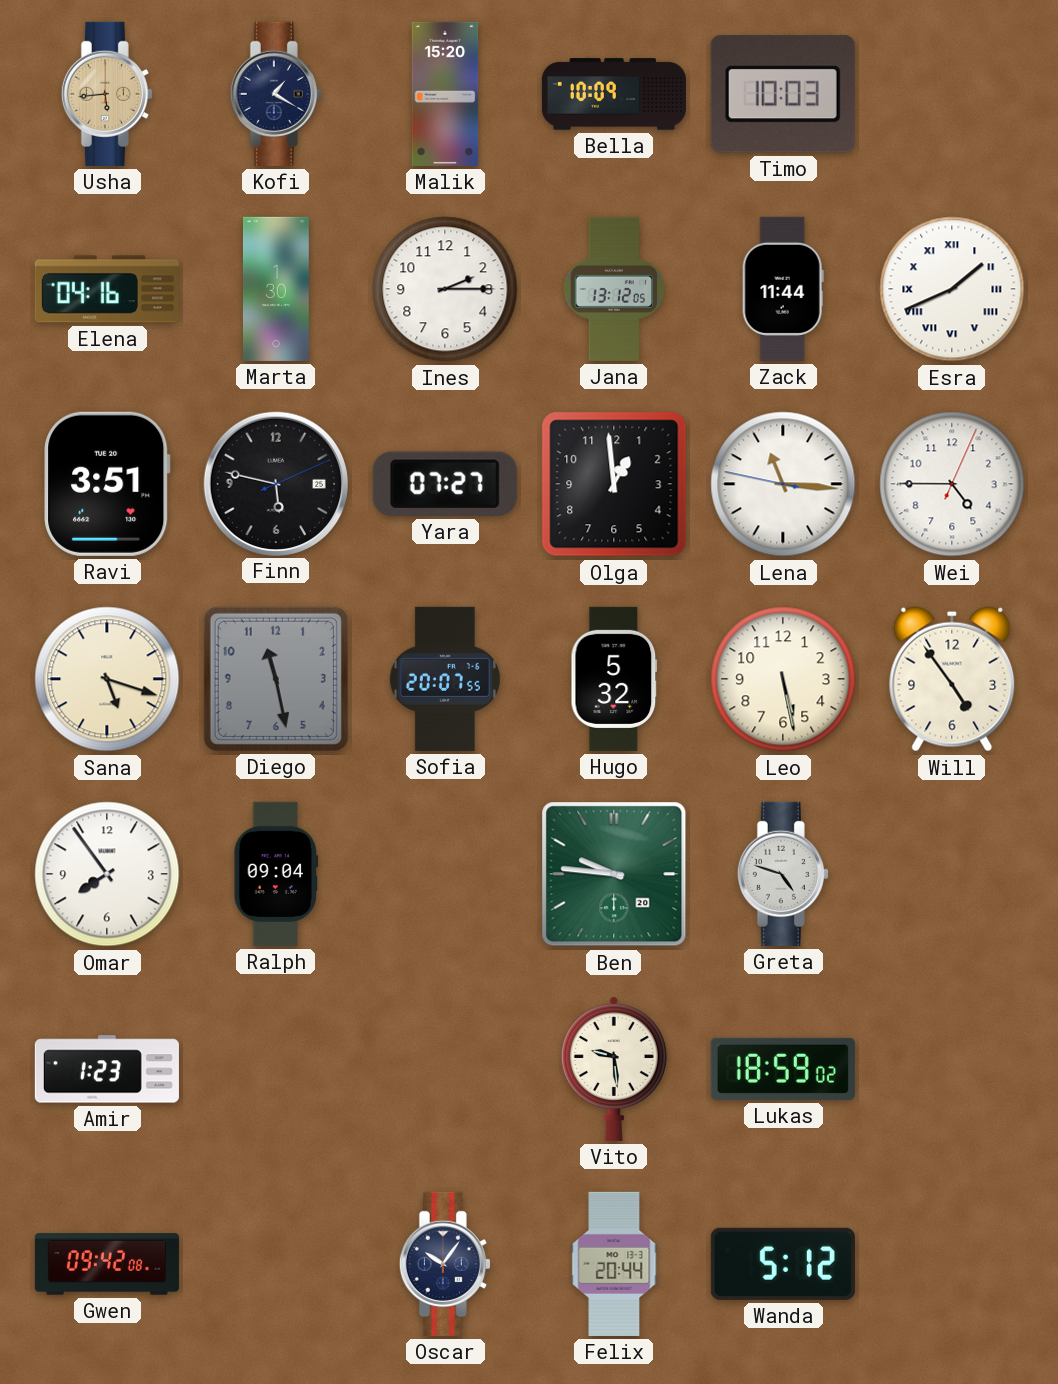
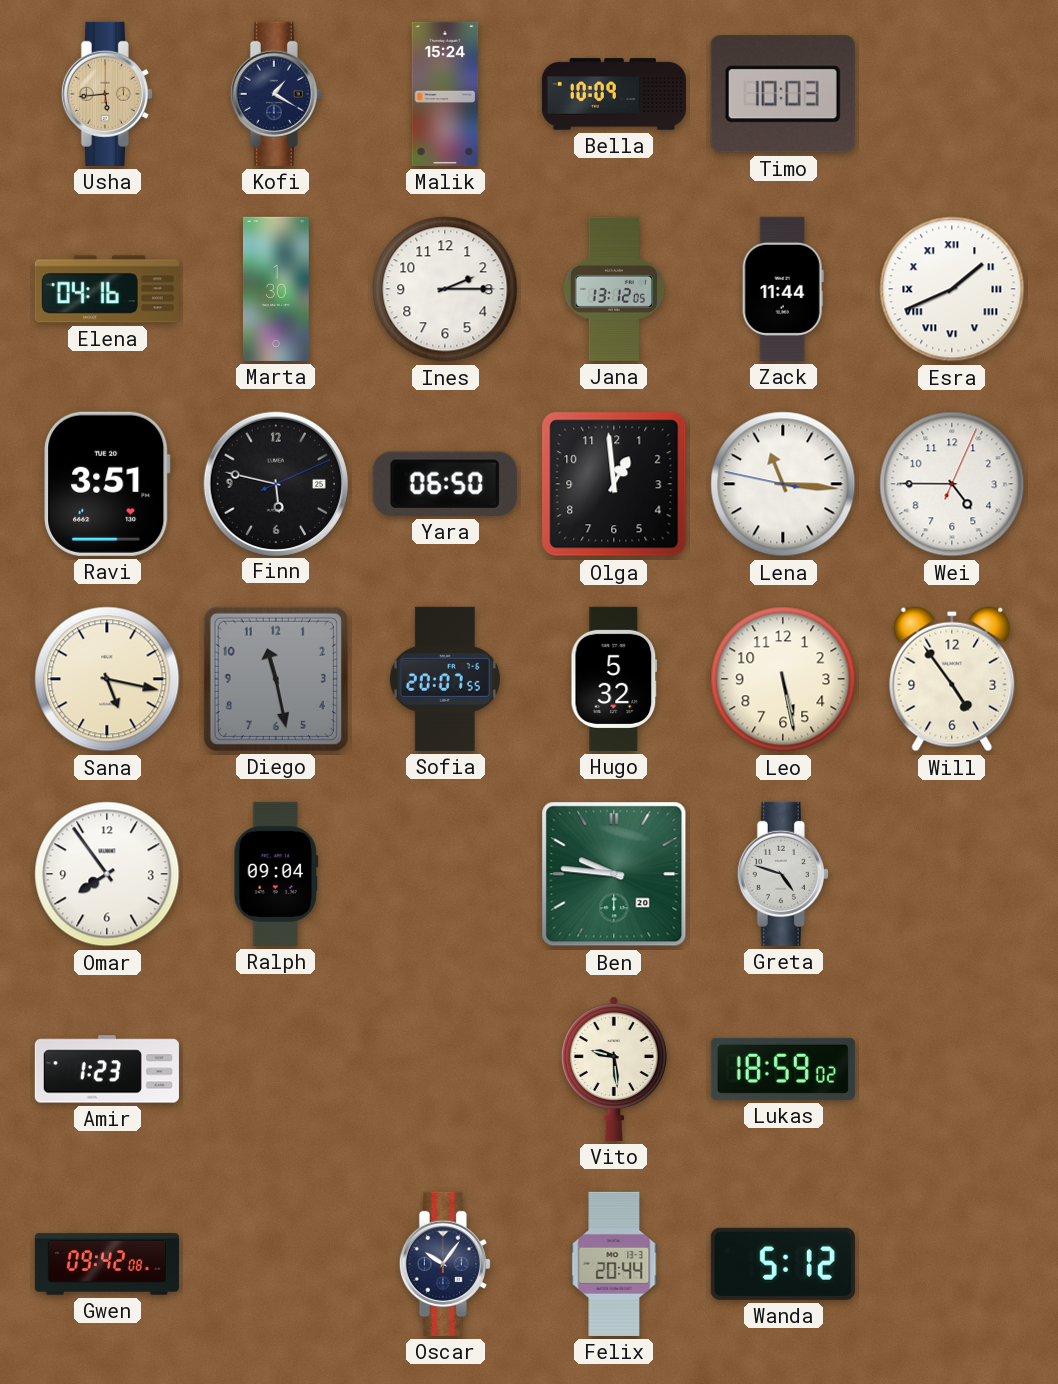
Malik: 15:20 -> 15:24
Yara: 07:27 -> 06:50
Sana: 5:18 -> 5:17
